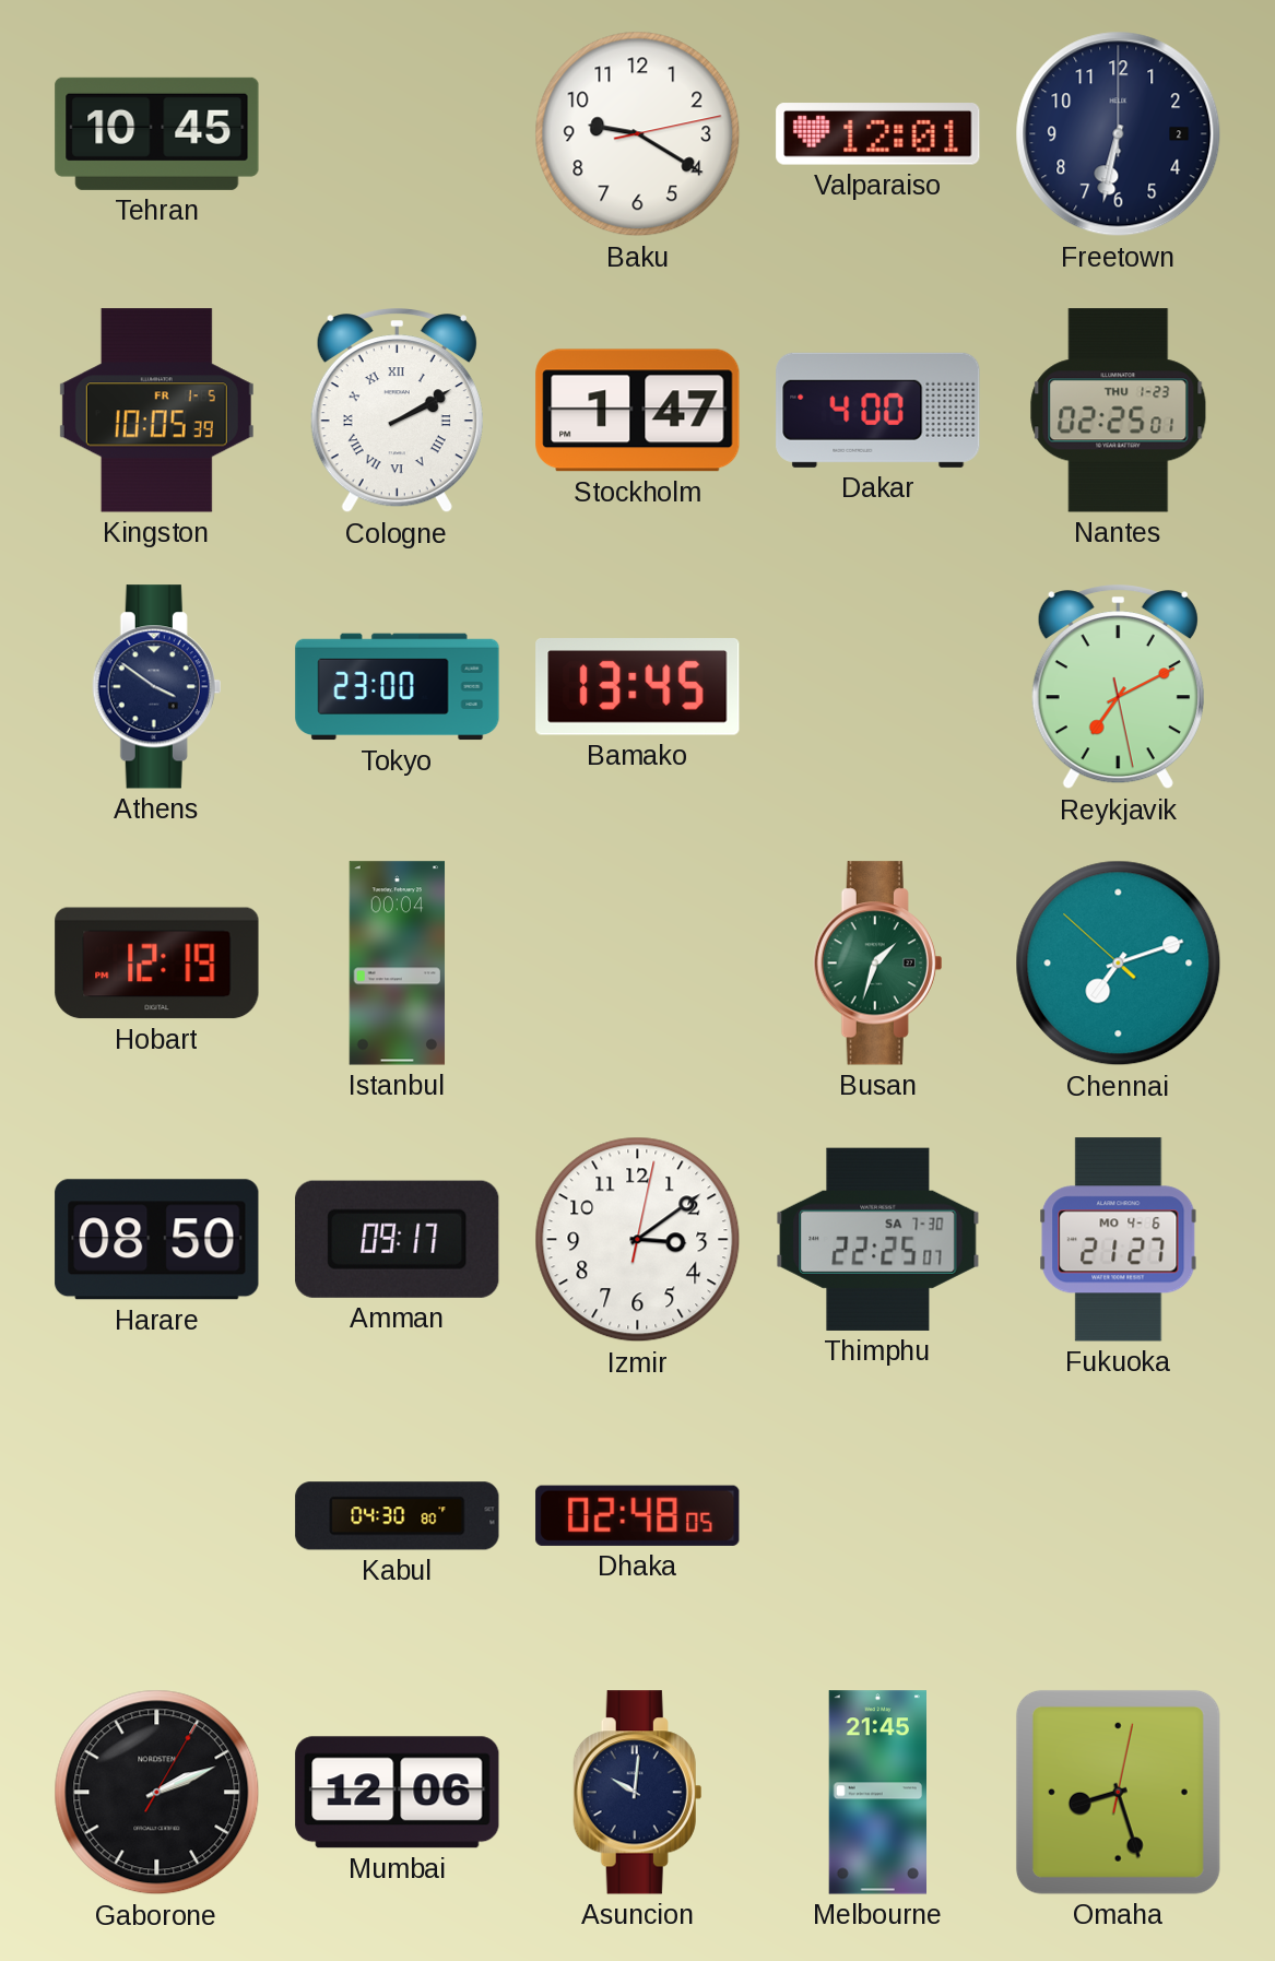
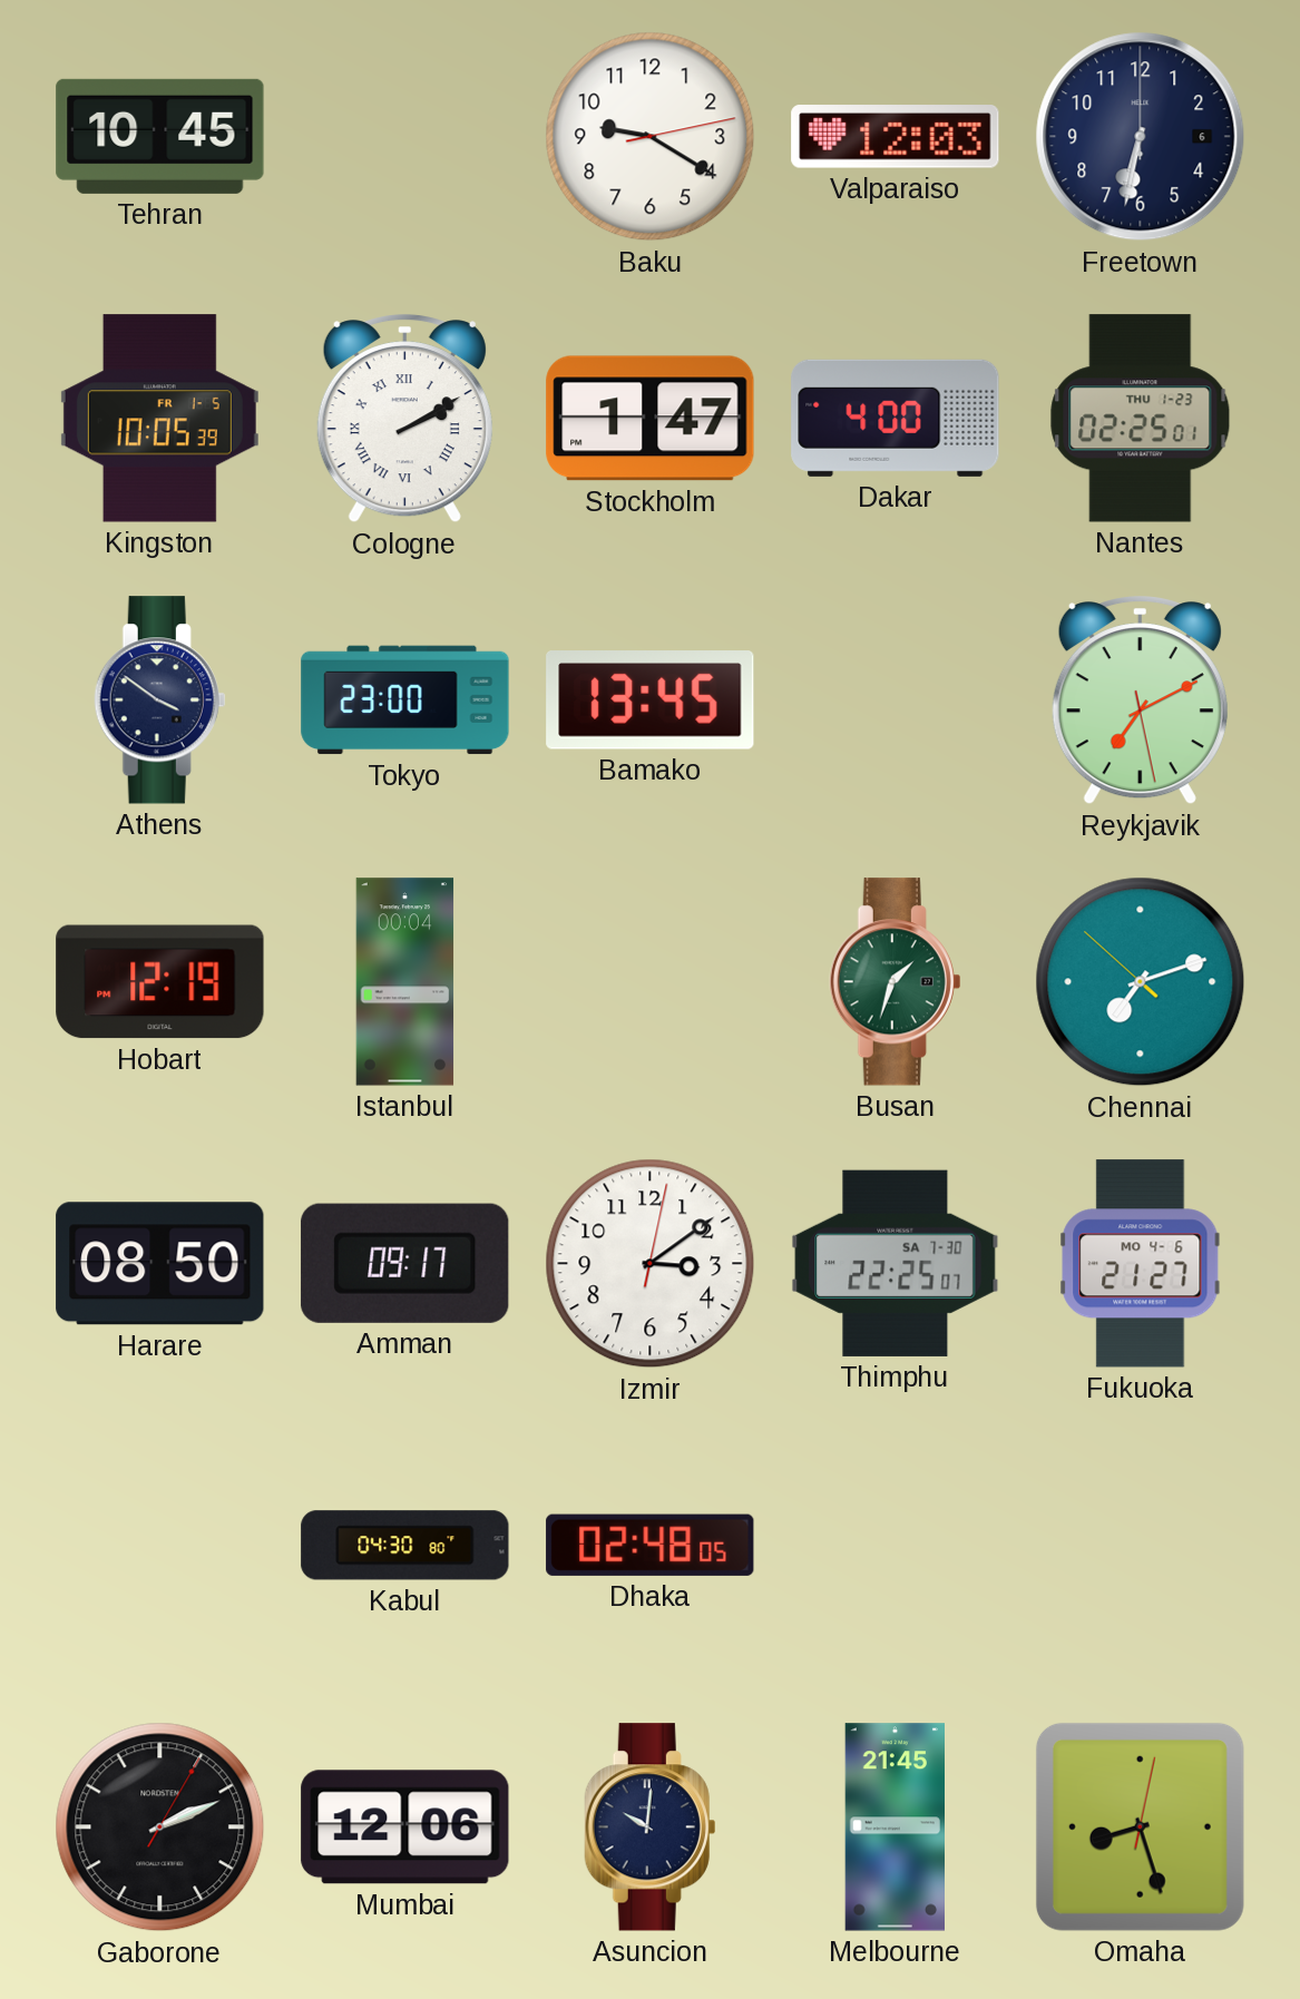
Valparaiso: 12:01 -> 12:03
Freetown date: 2 -> 6
